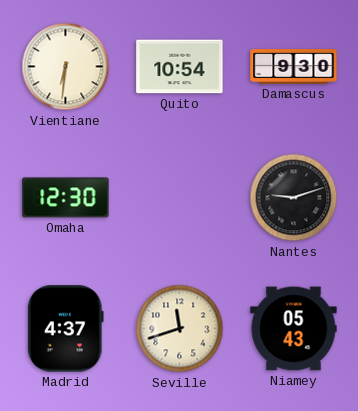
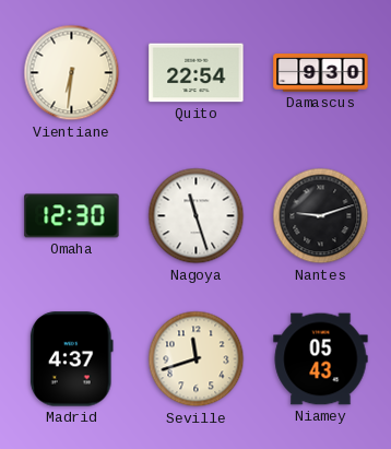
Quito: 10:54 -> 22:54
Nagoya: none -> 11:27
